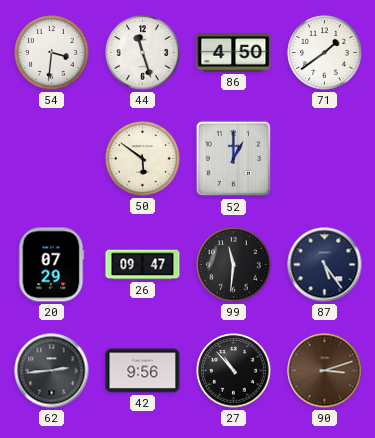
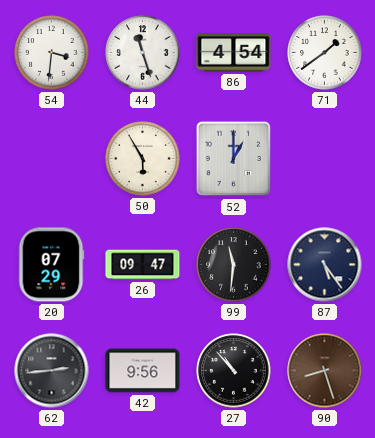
86: 4:50 -> 4:54
50: 5:51 -> 5:55
90: 3:12 -> 8:27
